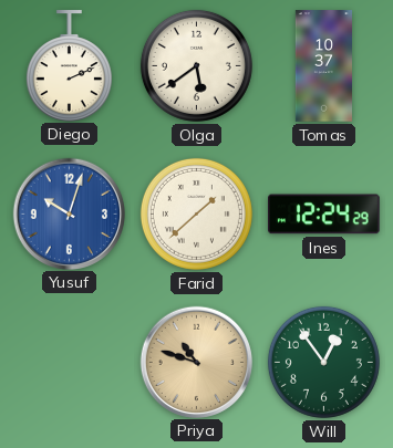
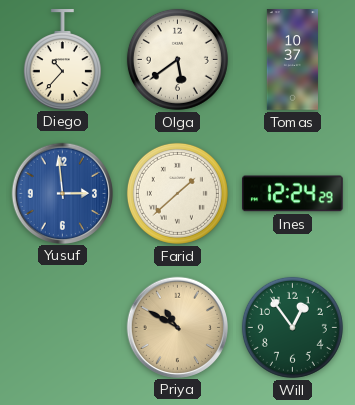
Diego: 2:11 -> 10:37
Yusuf: 10:03 -> 2:59
Priya: 10:48 -> 10:50
